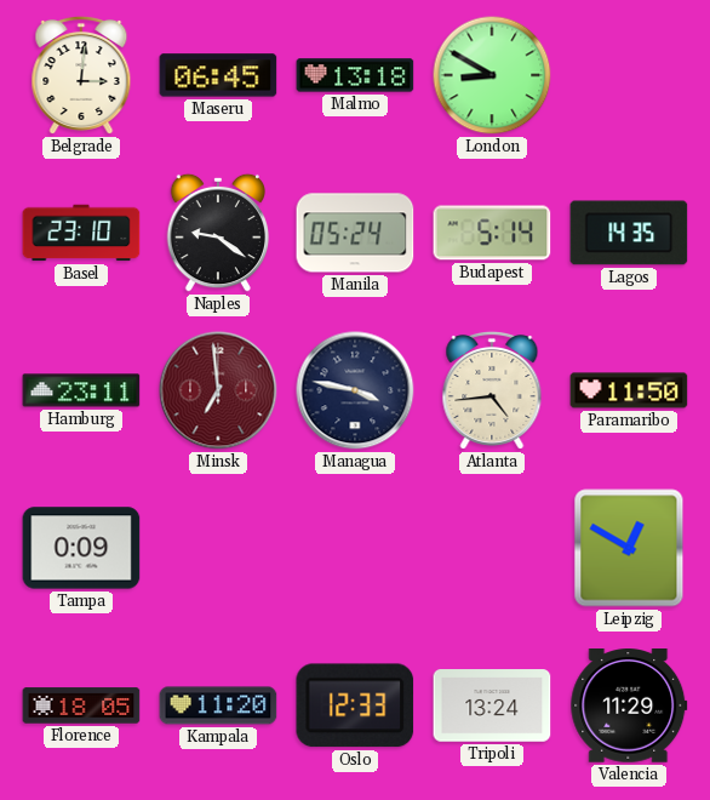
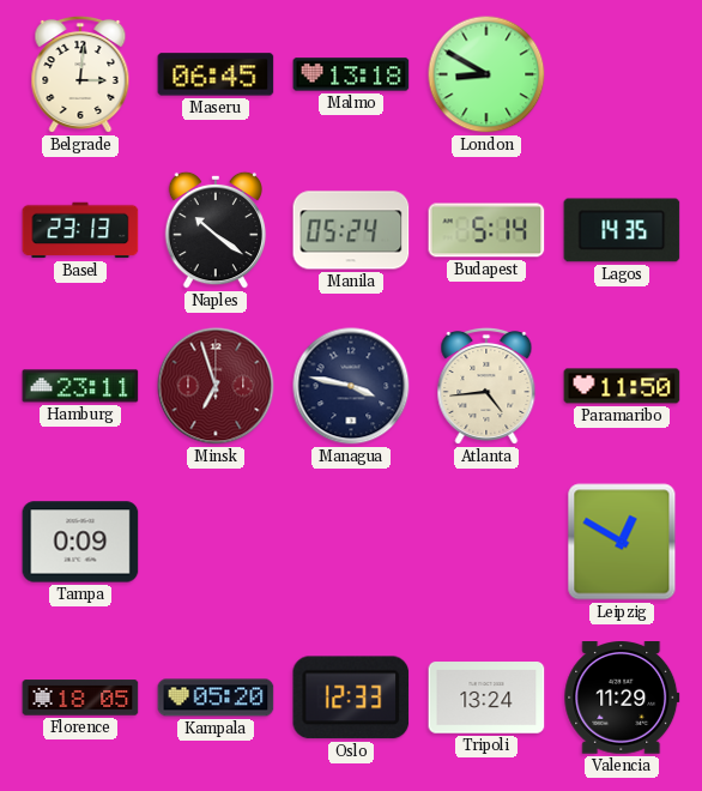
Basel: 23:10 -> 23:13
Naples: 9:21 -> 10:21
Minsk: 6:59 -> 6:57
Kampala: 11:20 -> 05:20
